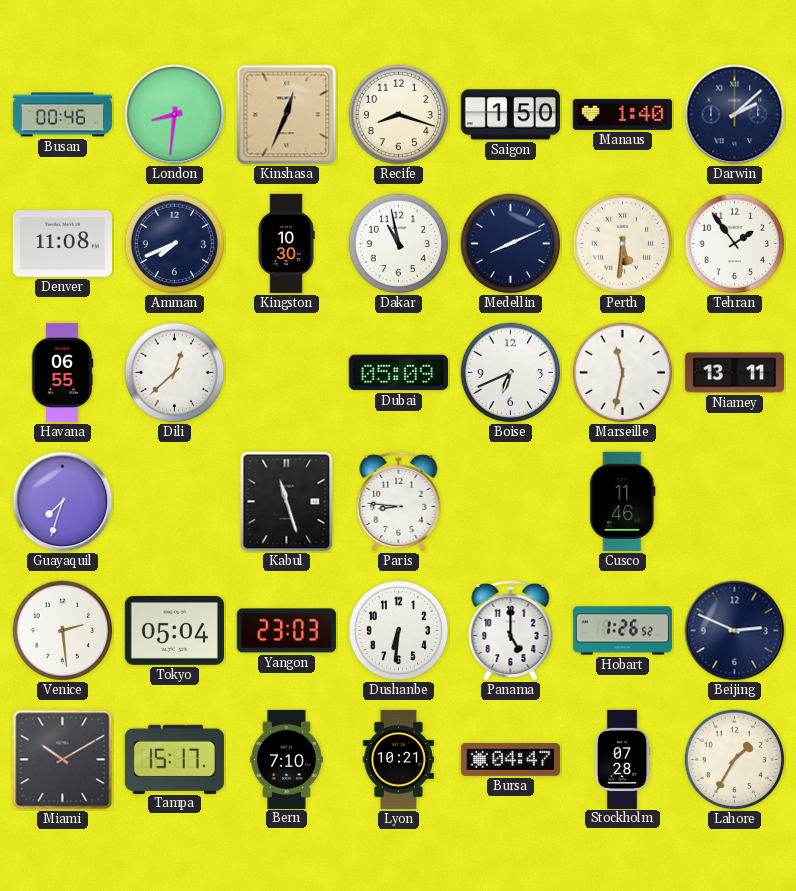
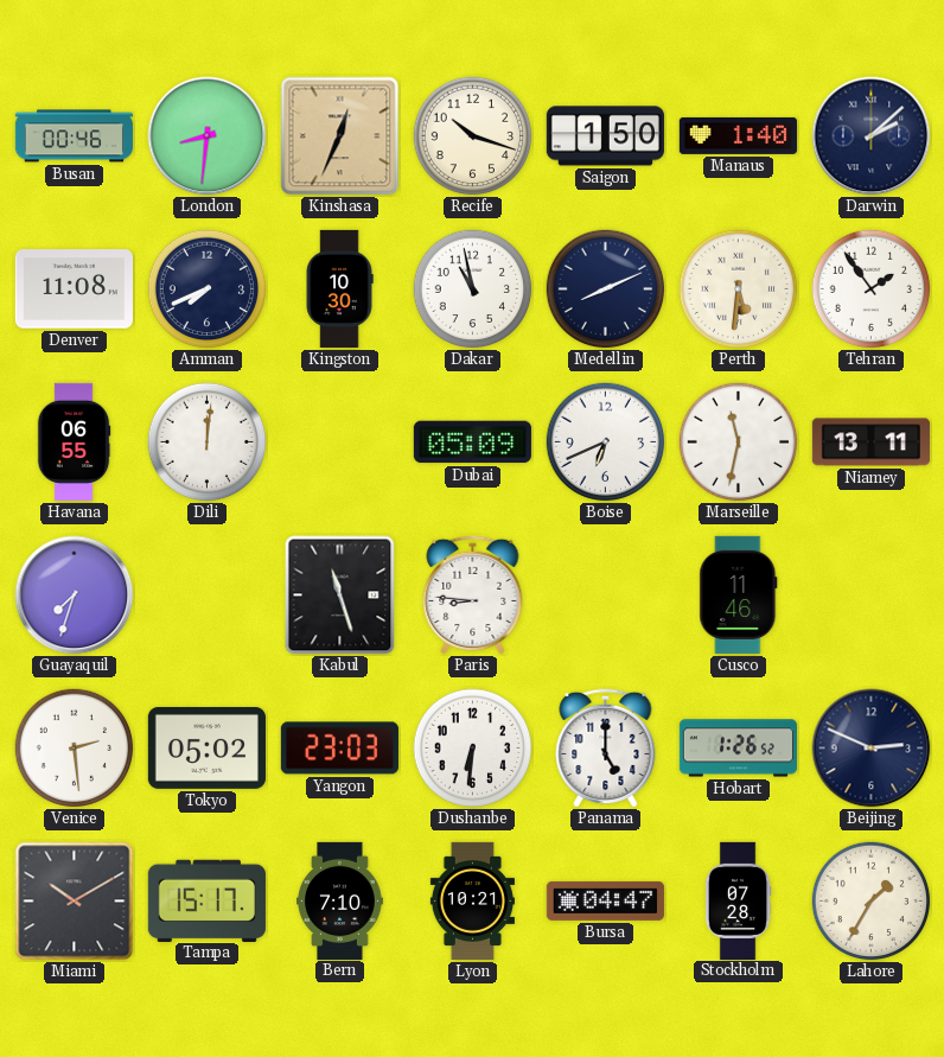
Recife: 8:18 -> 10:18
Dili: 12:38 -> 12:01
Tokyo: 05:04 -> 05:02
